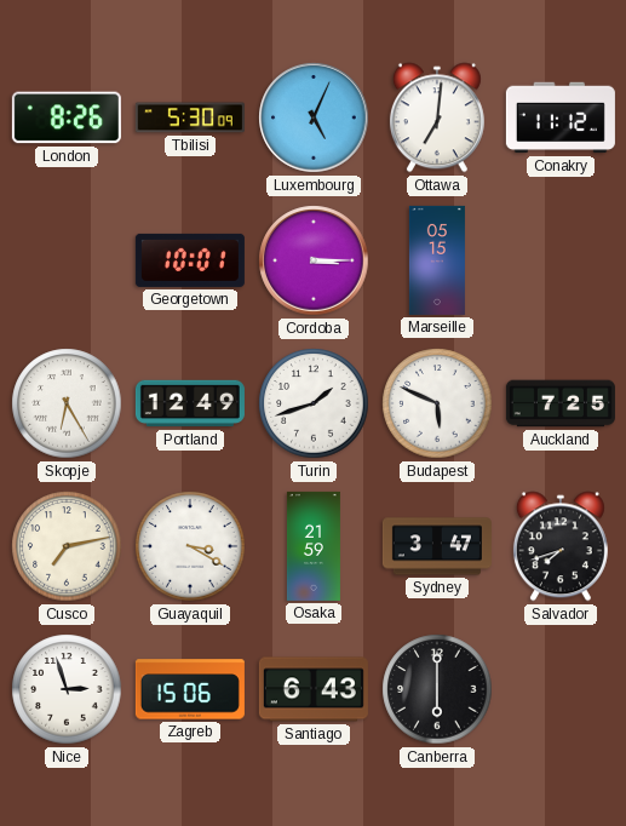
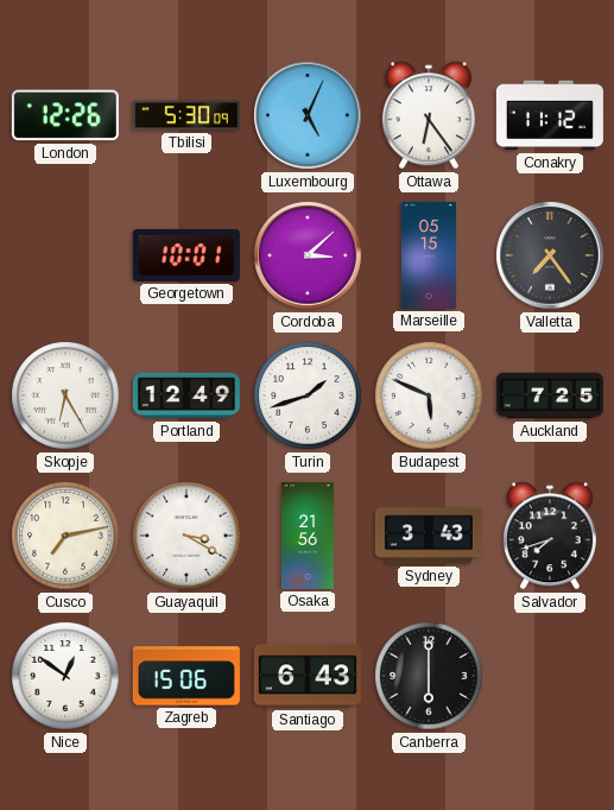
London: 8:26 -> 12:26
Ottawa: 7:01 -> 6:24
Cordoba: 3:15 -> 3:08
Valletta: none -> 7:24
Osaka: 21:59 -> 21:56
Sydney: 3:47 -> 3:43
Nice: 2:57 -> 12:51
